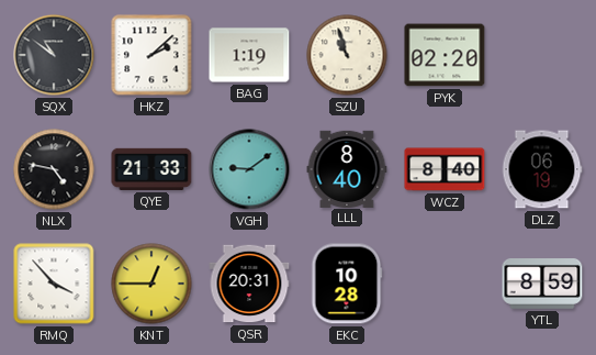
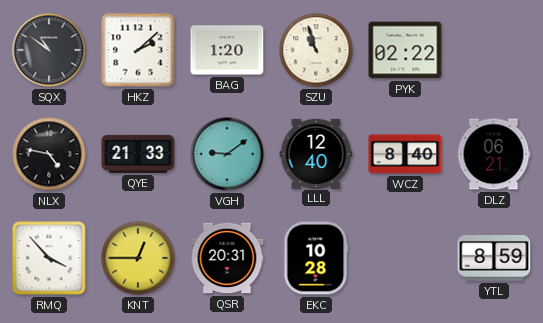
BAG: 1:19 -> 1:20
PYK: 02:20 -> 02:22
LLL: 8:40 -> 12:40
DLZ: 06:19 -> 06:21
